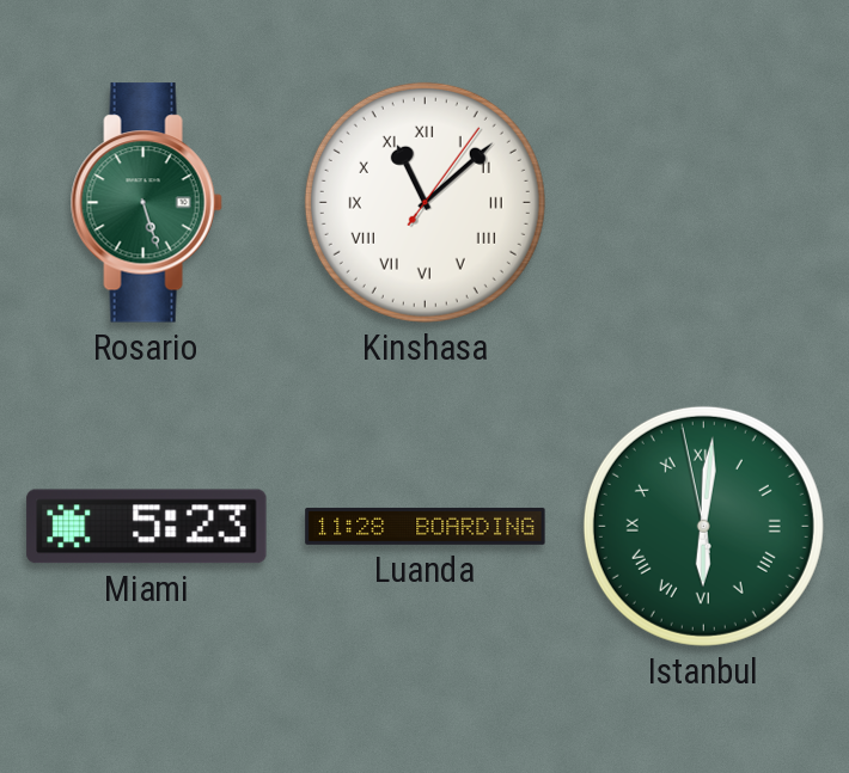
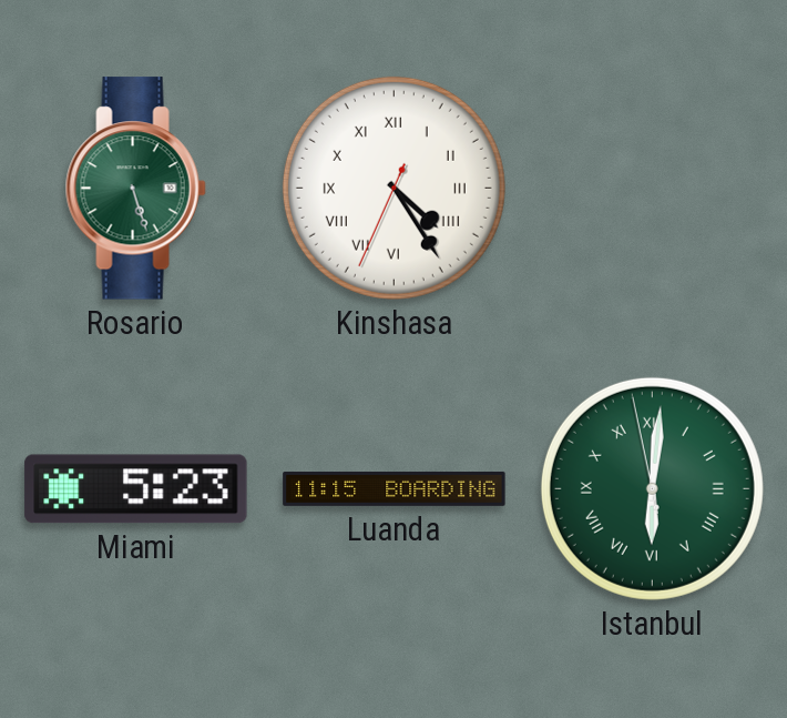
Kinshasa: 11:08 -> 4:24
Luanda: 11:28 -> 11:15
